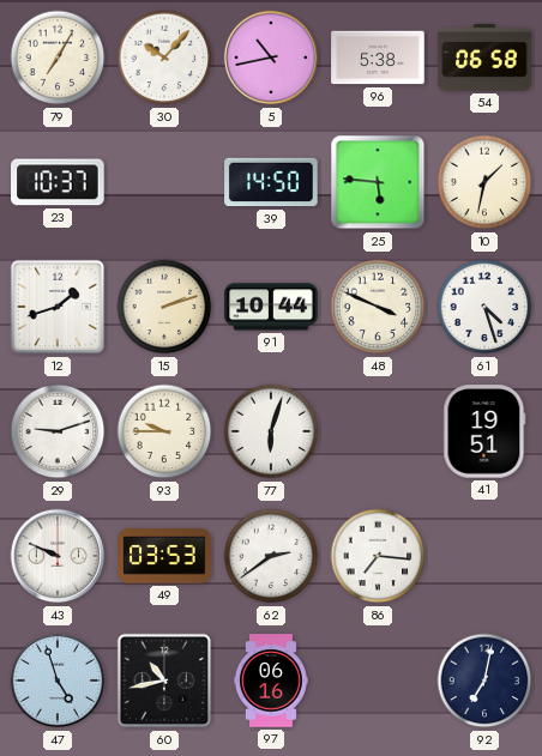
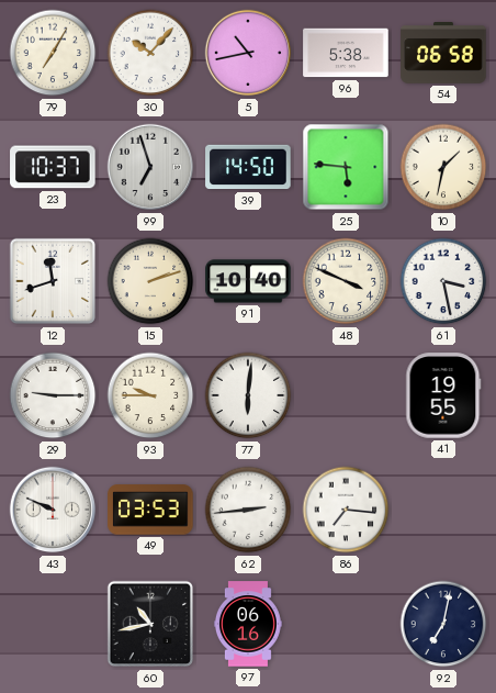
99: none -> 6:57
12: 1:42 -> 11:42
91: 10:44 -> 10:40
61: 4:27 -> 3:28
29: 9:12 -> 9:15
77: 6:03 -> 6:01
41: 19:51 -> 19:55
62: 2:39 -> 2:44
47: 4:57 -> none
